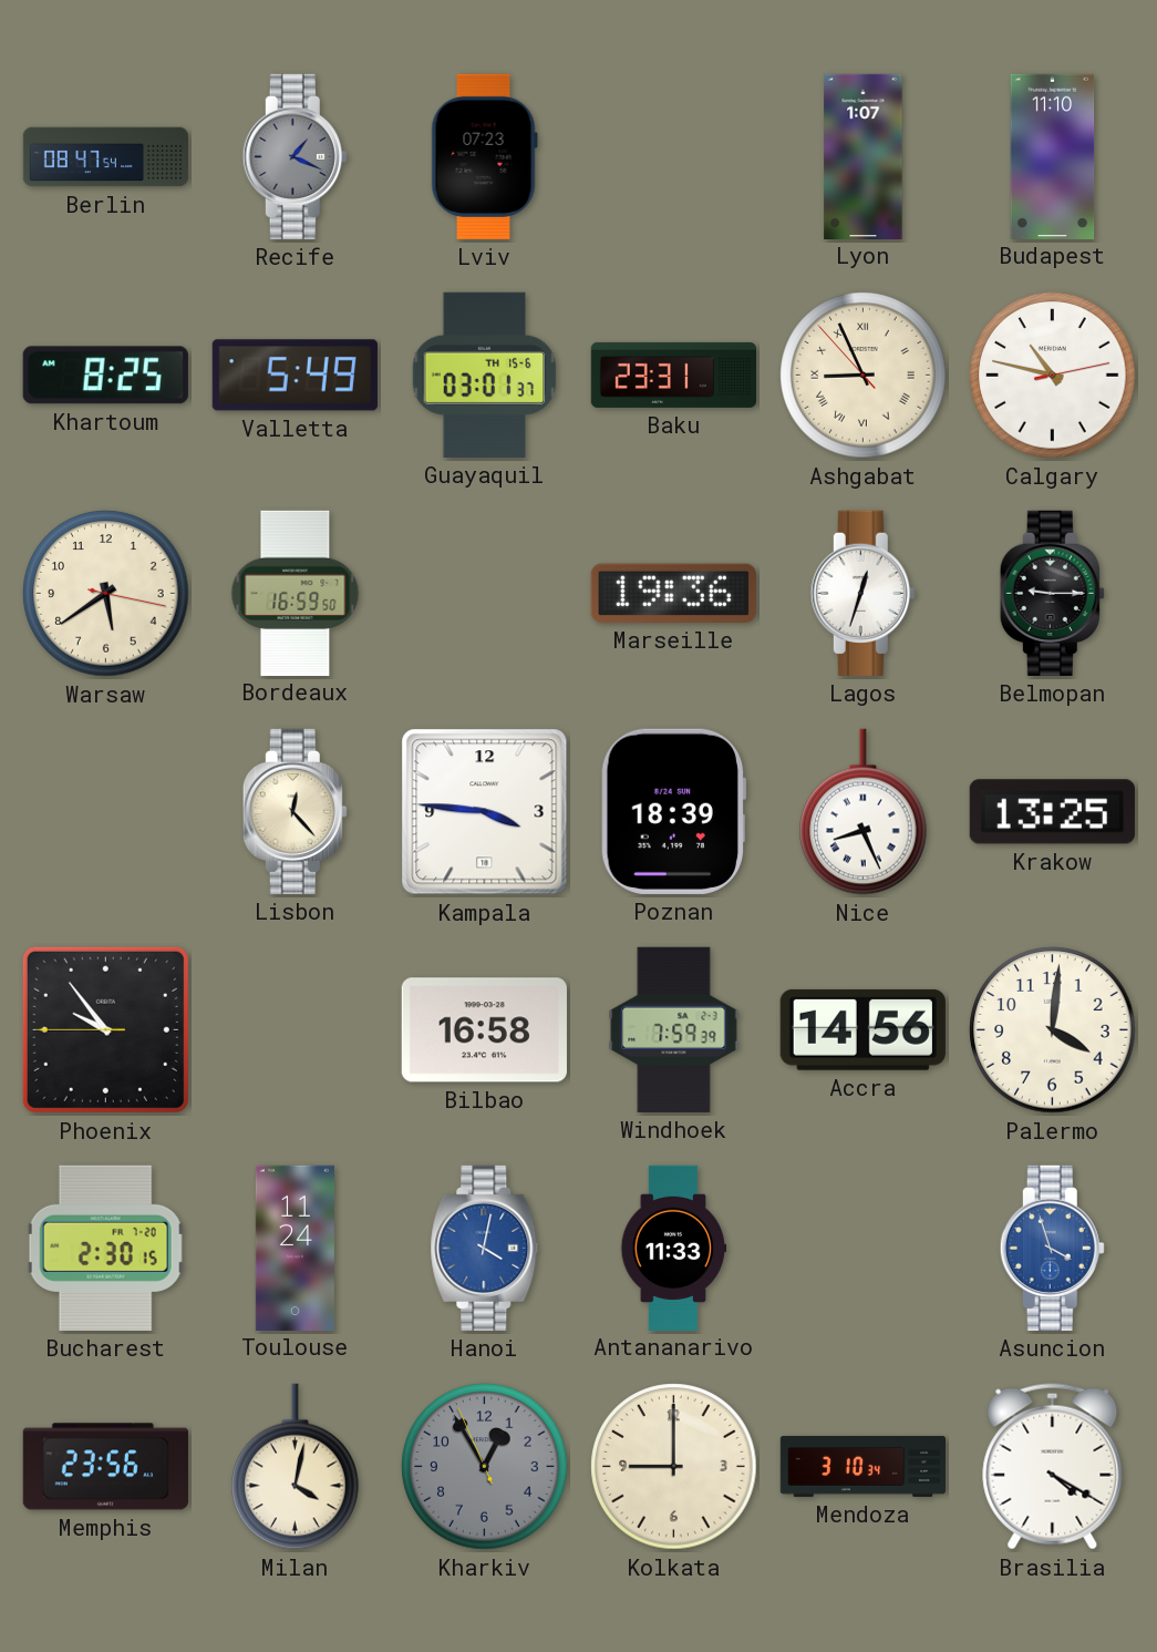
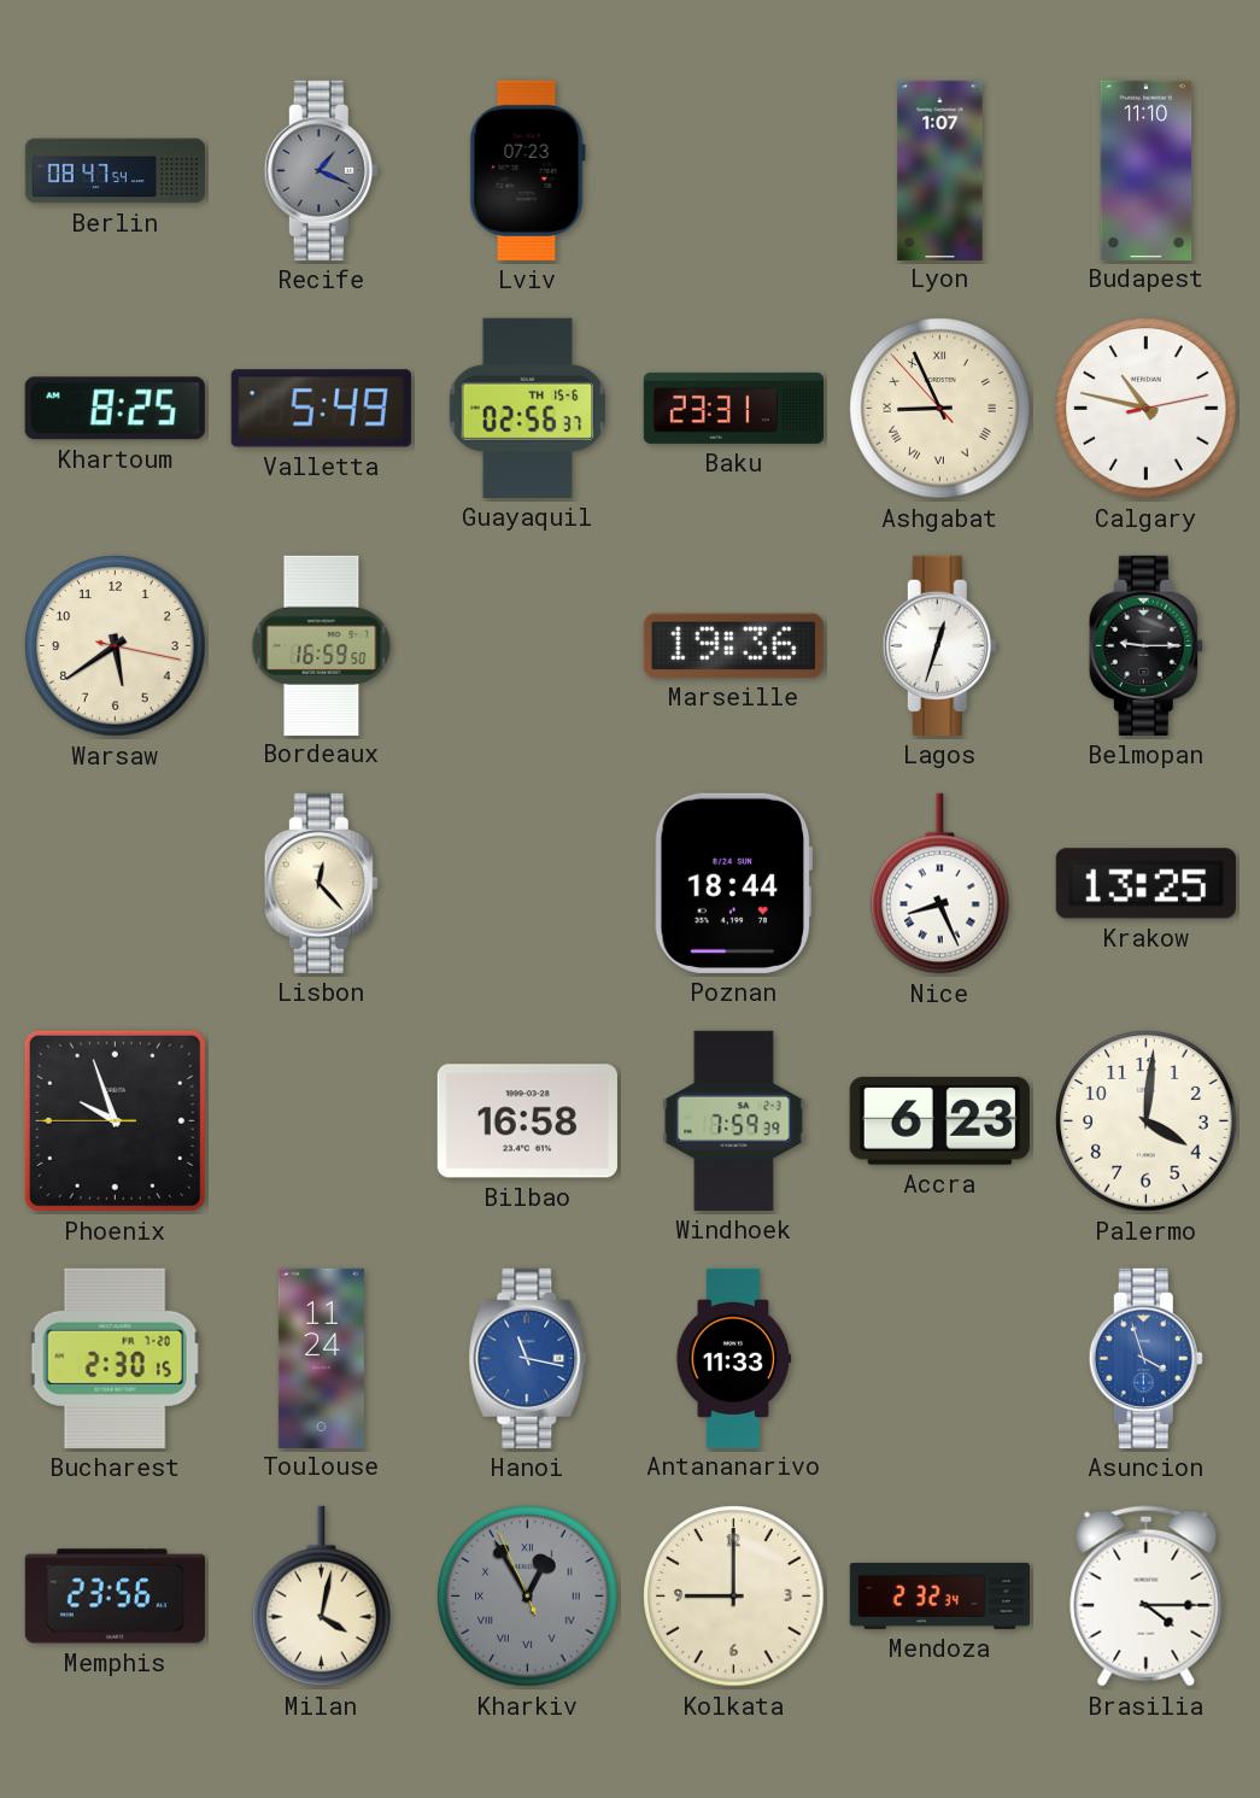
Guayaquil: 03:01 -> 02:56
Kampala: 3:46 -> none
Poznan: 18:39 -> 18:44
Phoenix: 9:53 -> 9:56
Accra: 14:56 -> 6:23
Hanoi: 4:02 -> 11:17
Kharkiv numerals: Arabic -> Roman
Mendoza: 3:10 -> 2:32
Brasilia: 4:20 -> 4:15
